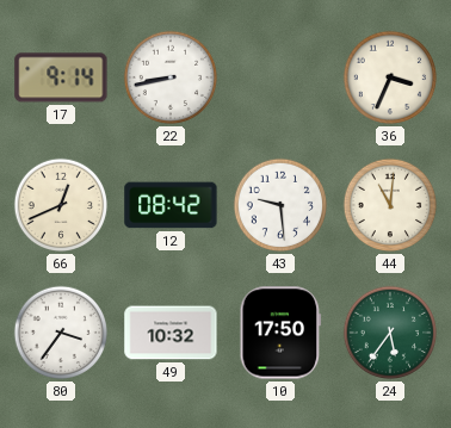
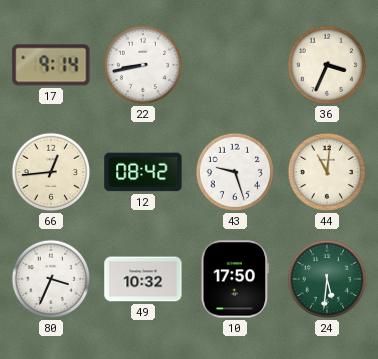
66: 12:41 -> 12:44
43: 9:29 -> 9:27
80: 3:36 -> 3:34
24: 5:36 -> 5:31
